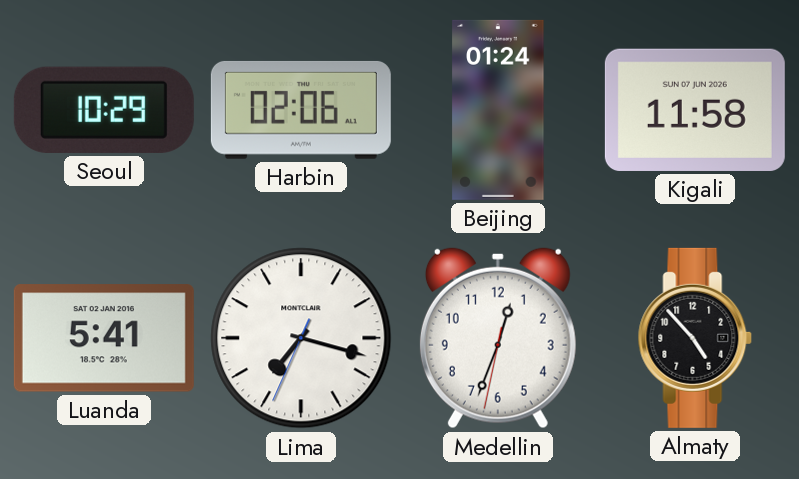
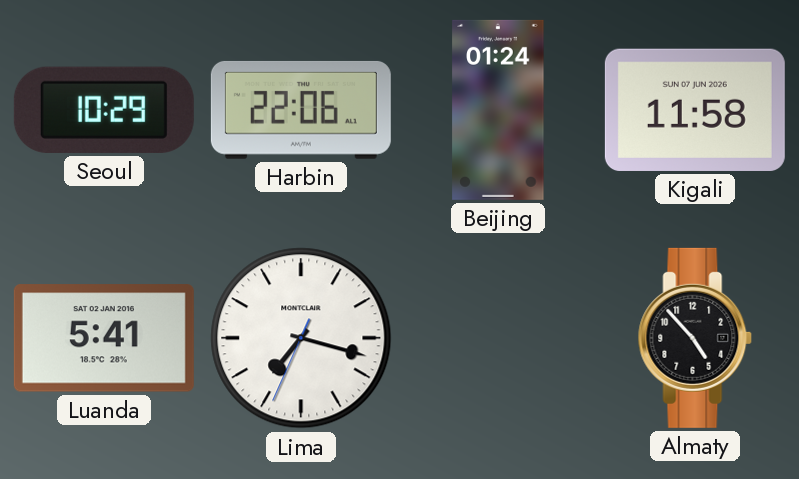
Harbin: 02:06 -> 22:06
Medellin: 12:33 -> none
